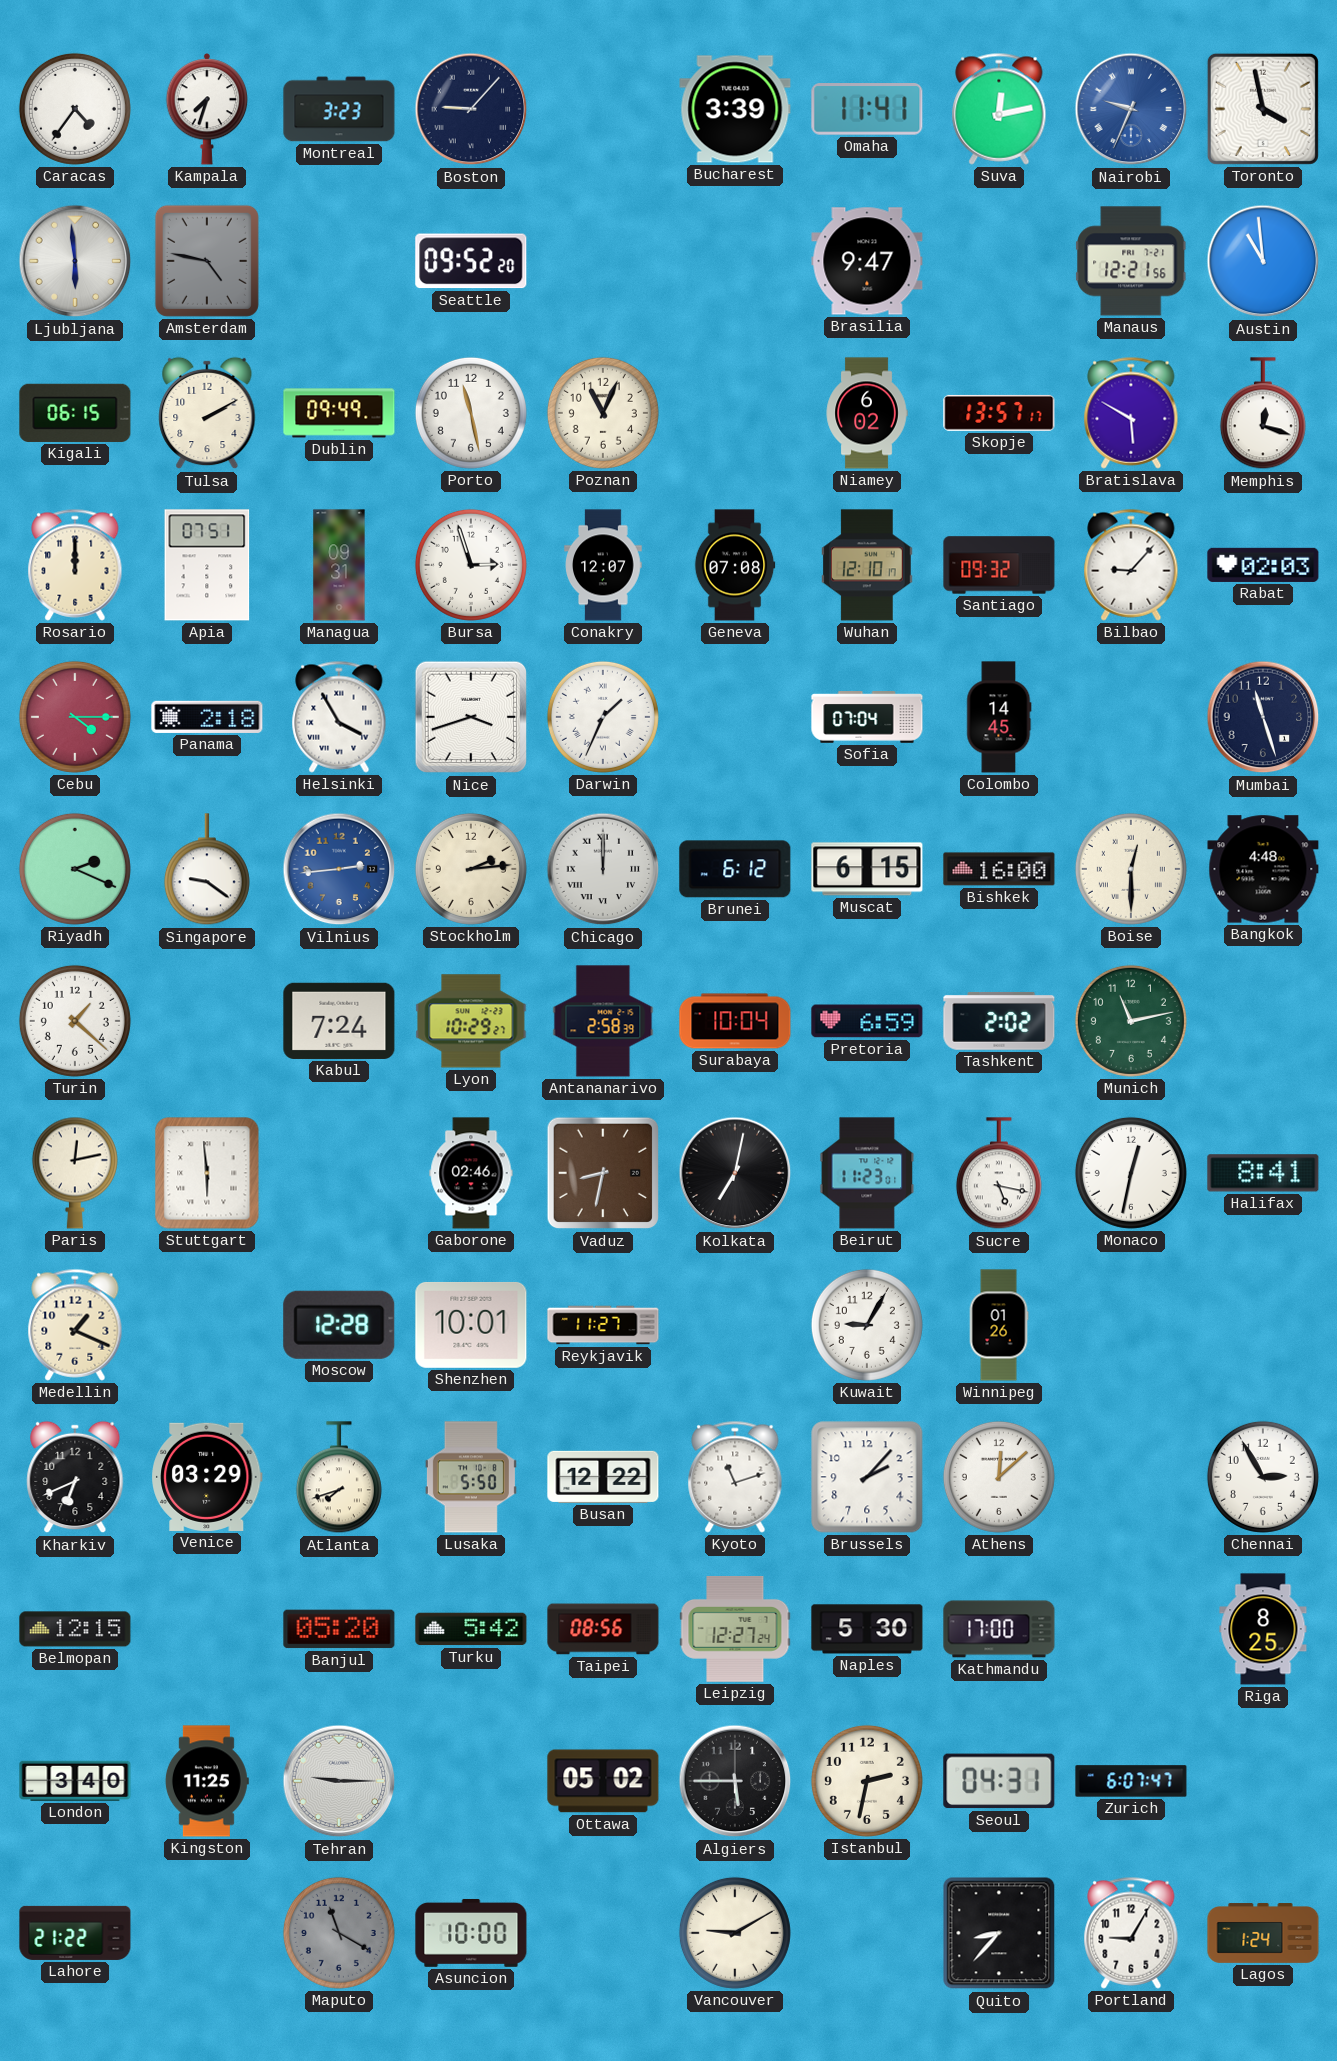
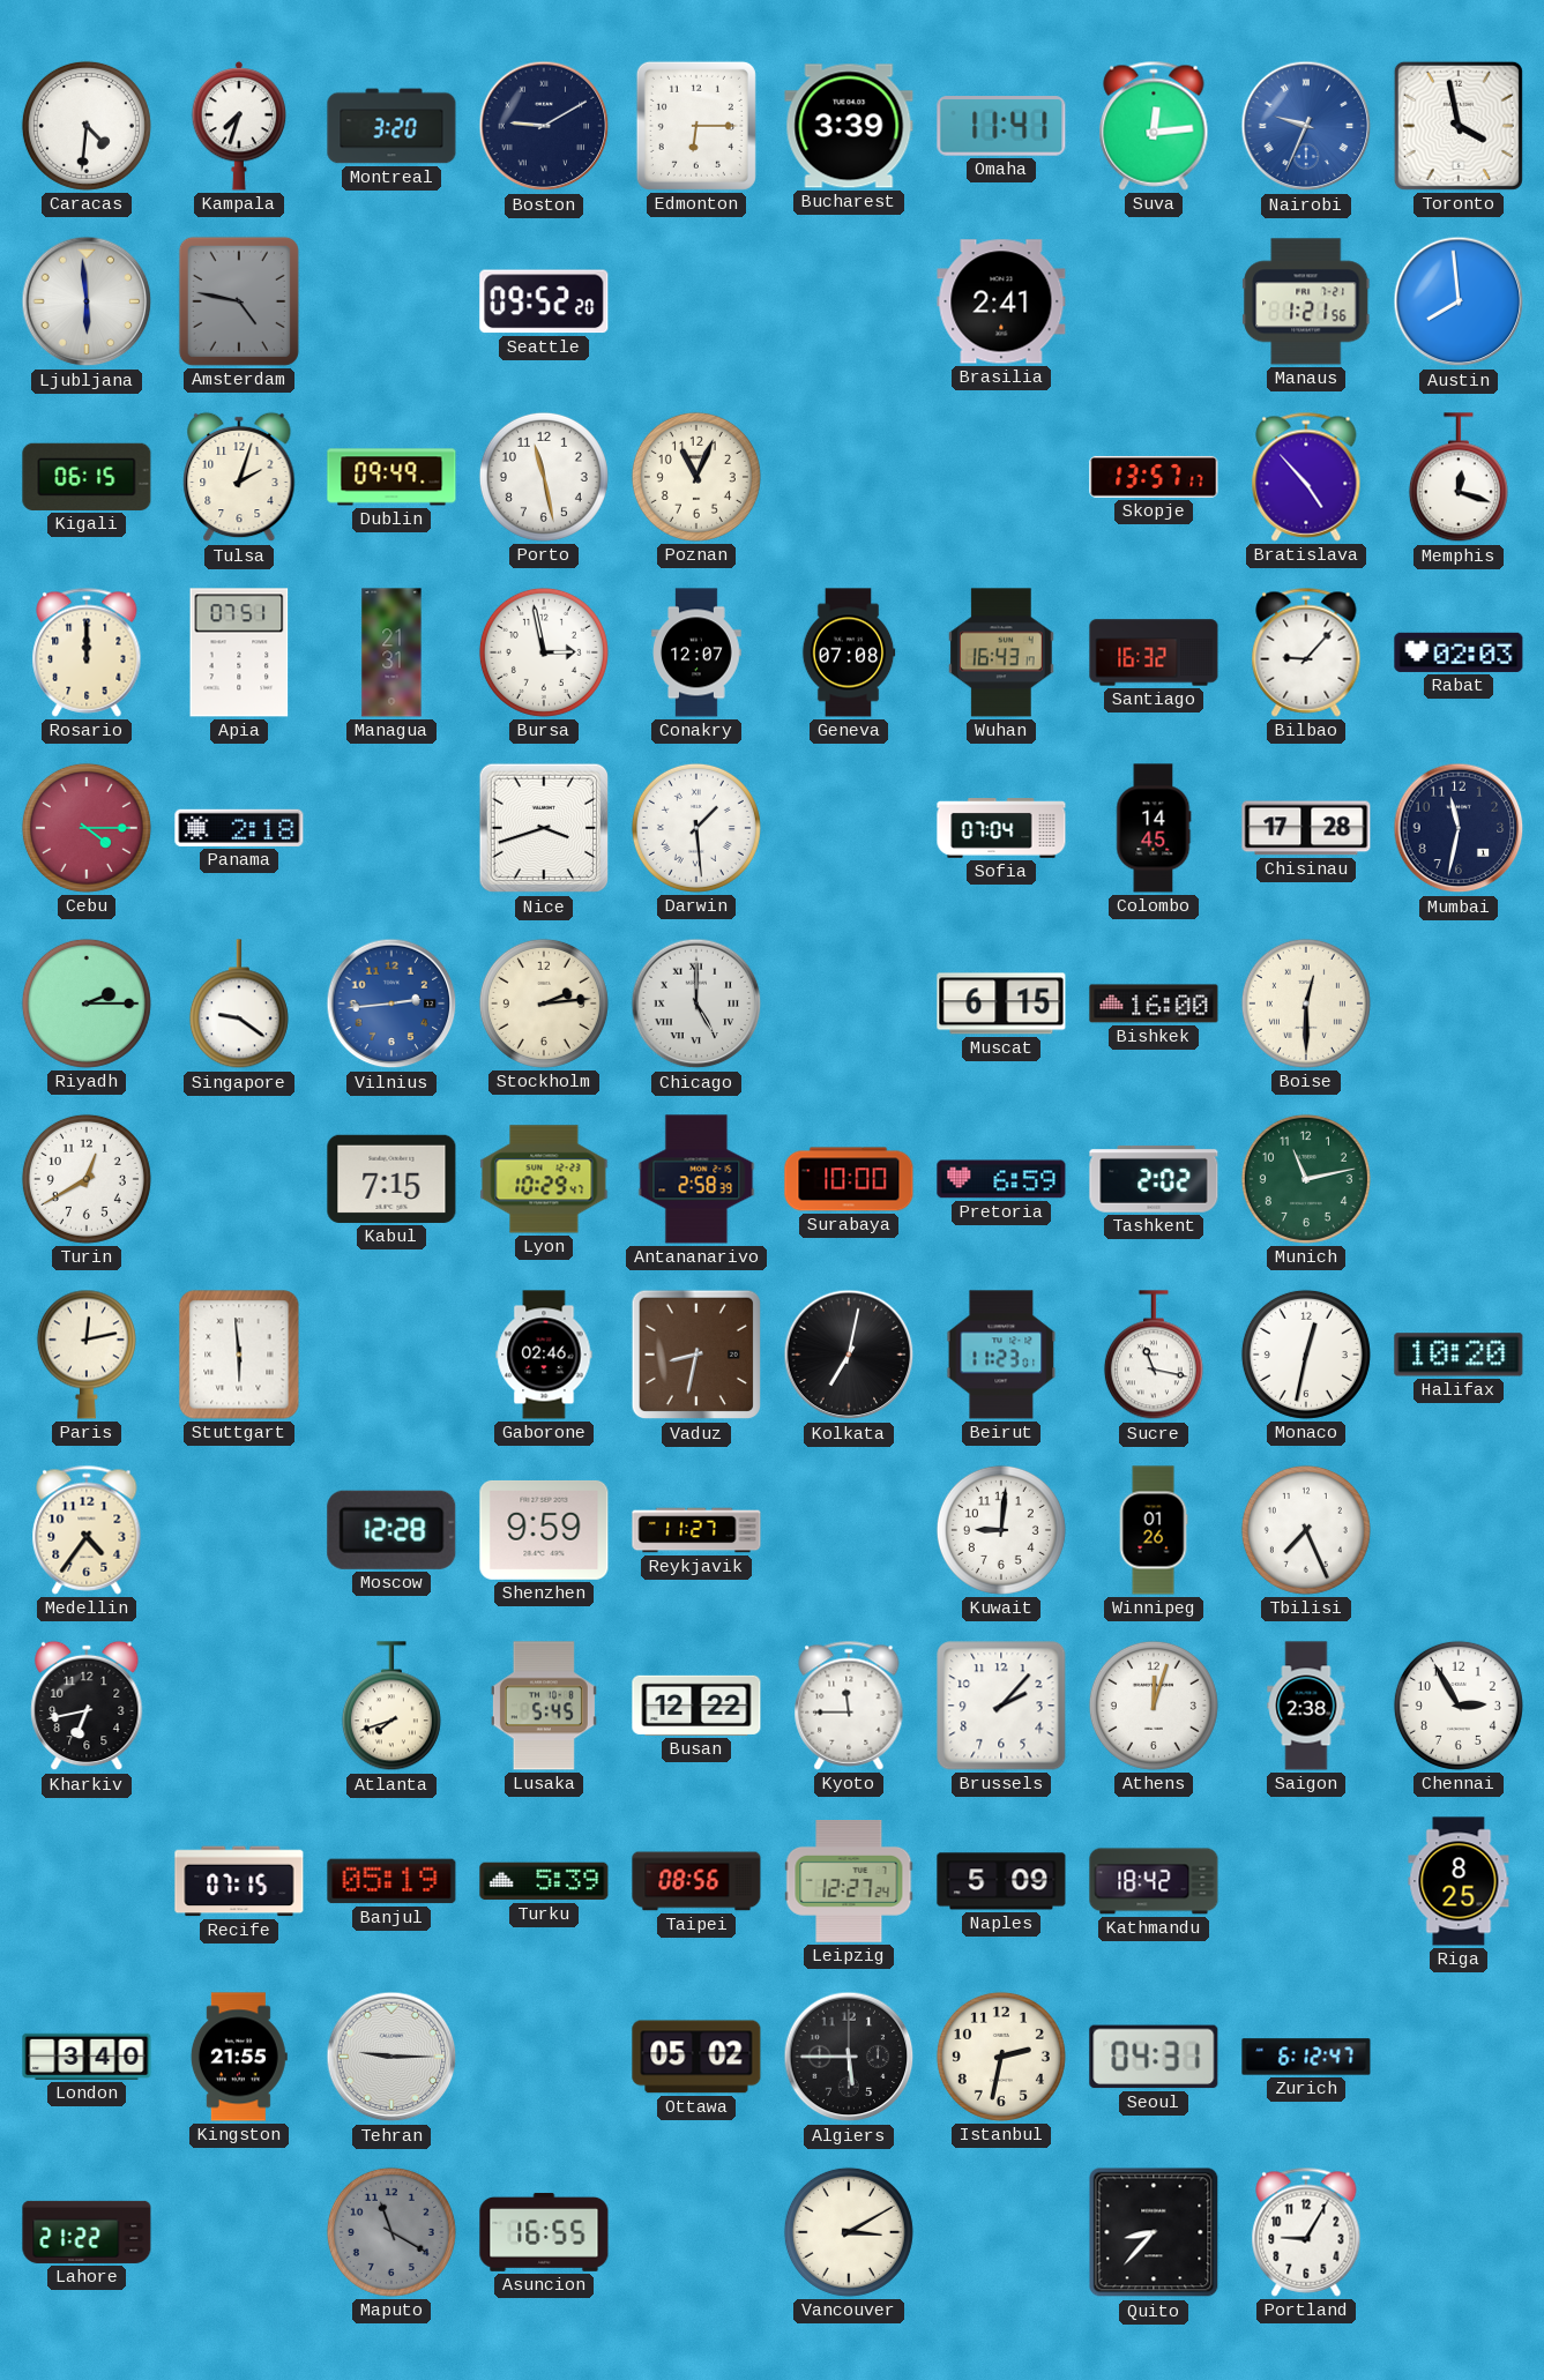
Caracas: 4:36 -> 4:31
Montreal: 3:23 -> 3:20
Boston: 9:07 -> 9:10
Edmonton: none -> 6:15
Suva: 12:13 -> 12:14
Brasilia: 9:47 -> 2:41
Manaus: 12:21 -> 1:21
Austin: 10:59 -> 7:59
Tulsa: 2:10 -> 2:03
Niamey: 6:02 -> none
Bratislava: 5:50 -> 4:53
Managua: 09:31 -> 21:31
Bursa: 2:57 -> 2:58
Wuhan: 12:10 -> 16:43
Santiago: 09:32 -> 16:32
Helsinki: 3:55 -> none
Darwin: 1:34 -> 1:29
Chisinau: none -> 17:28
Mumbai: 11:27 -> 11:32
Riyadh: 2:19 -> 2:15
Chicago: 12:00 -> 5:00
Brunei: 6:12 -> none
Bangkok: 4:48 -> none
Turin: 1:22 -> 12:40
Kabul: 7:24 -> 7:15
Lyon: 10:29:27 -> 10:29:47
Surabaya: 10:04 -> 10:00
Sucre: 5:17 -> 11:17
Halifax: 8:41 -> 10:20
Medellin: 1:19 -> 4:36
Shenzhen: 10:01 -> 9:59
Kuwait: 9:05 -> 9:01
Tbilisi: none -> 7:26
Kharkiv: 6:41 -> 6:43
Venice: 03:29 -> none
Lusaka: 5:50 -> 5:45
Kyoto: 11:12 -> 11:45
Athens: 12:08 -> 12:03
Saigon: none -> 2:38
Belmopan: 12:15 -> none
Recife: none -> 07:15
Banjul: 05:20 -> 05:19
Turku: 5:42 -> 5:39
Naples: 5:30 -> 5:09
Kathmandu: 17:00 -> 18:42
Kingston: 11:25 -> 21:55
Zurich: 6:07 -> 6:12
Asuncion: 10:00 -> 16:55
Vancouver: 9:10 -> 3:10
Lagos: 1:24 -> none
